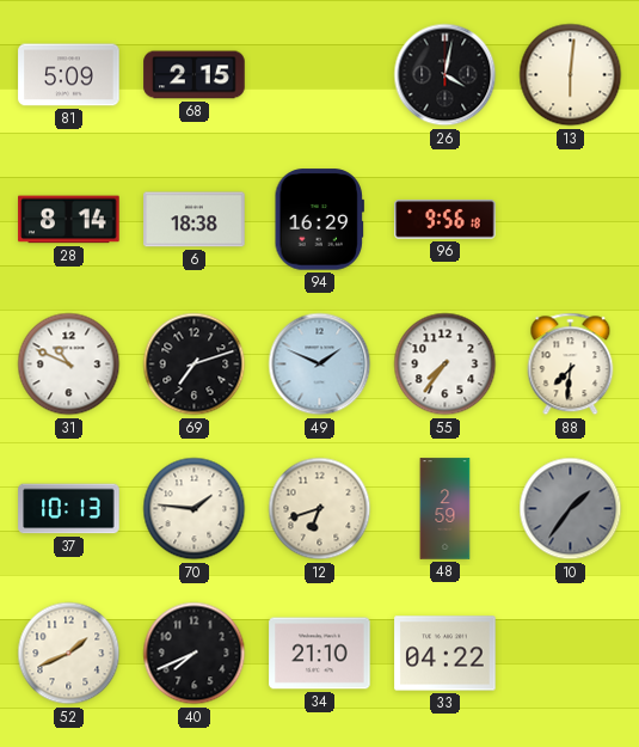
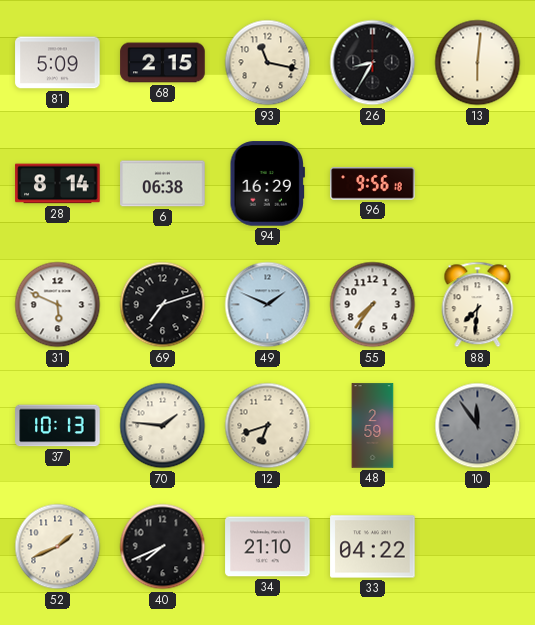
93: none -> 11:17
26: 4:02 -> 8:35
6: 18:38 -> 06:38
31: 10:49 -> 5:49
10: 1:36 -> 11:54
